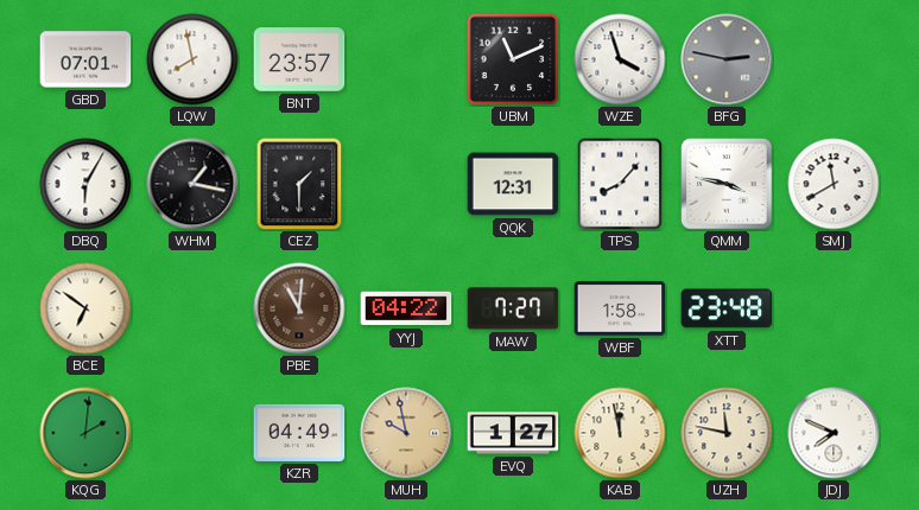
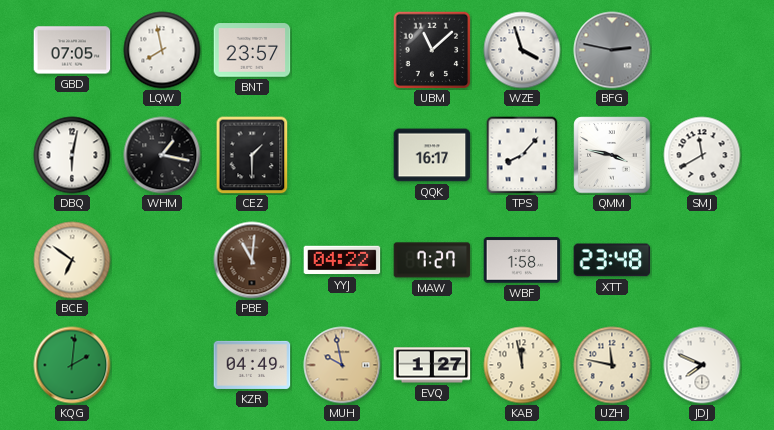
GBD: 07:01 -> 07:05
UBM: 11:11 -> 11:08
DBQ: 6:05 -> 6:02
QQK: 12:31 -> 16:17
